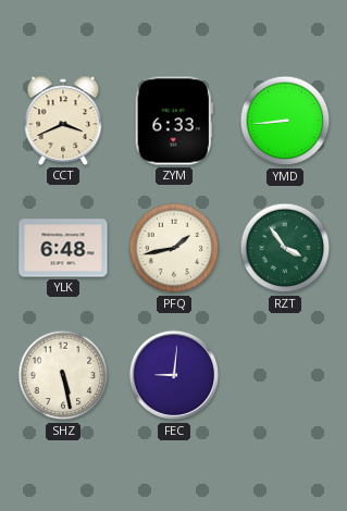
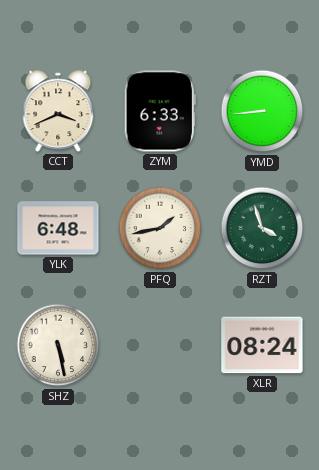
RZT: 3:54 -> 3:57
FEC: 9:01 -> none
XLR: none -> 08:24
